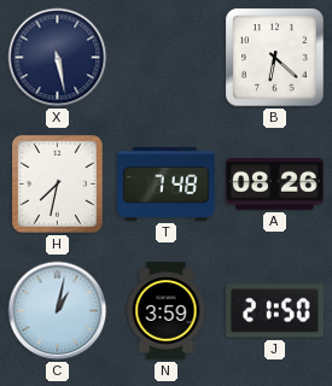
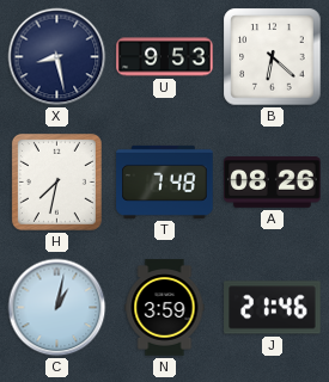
X: 5:28 -> 8:28
U: none -> 9:53
J: 21:50 -> 21:46
